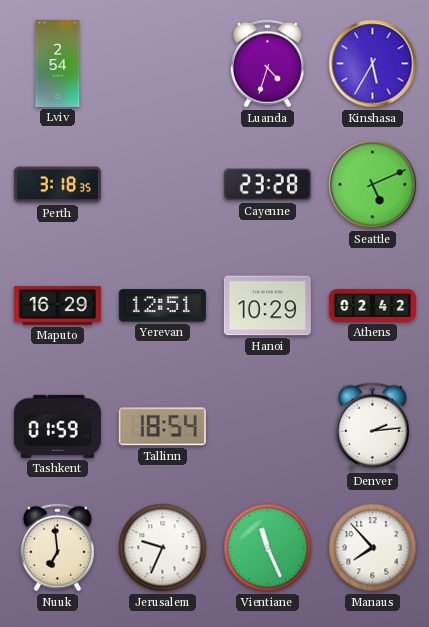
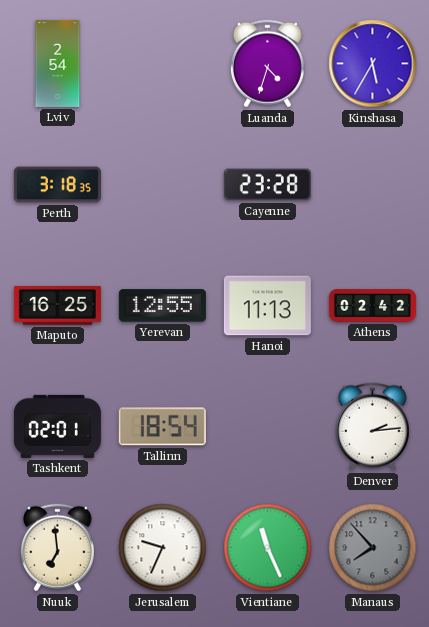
Seattle: 5:11 -> none
Maputo: 16:29 -> 16:25
Yerevan: 12:51 -> 12:55
Hanoi: 10:29 -> 11:13
Tashkent: 01:59 -> 02:01
Manaus dial: white -> grey
